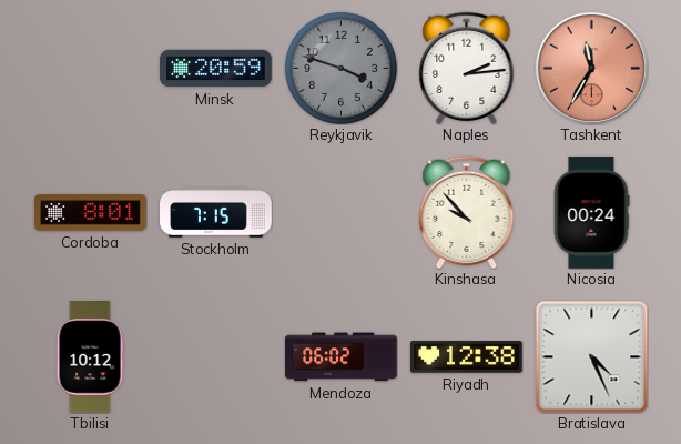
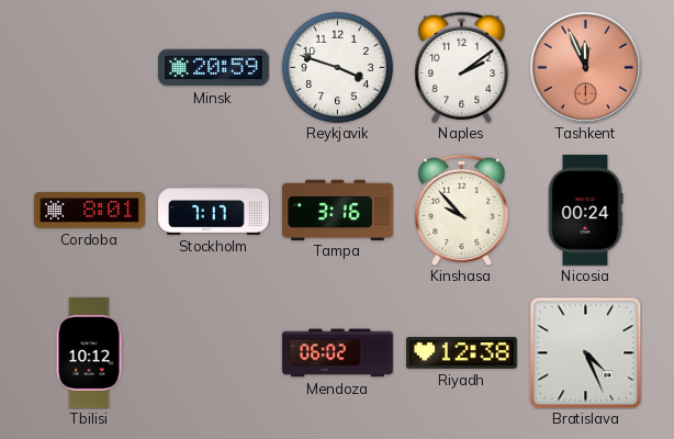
Reykjavik dial: grey -> white
Naples: 2:14 -> 2:09
Tashkent: 11:35 -> 11:56
Stockholm: 7:15 -> 7:17
Tampa: none -> 3:16
